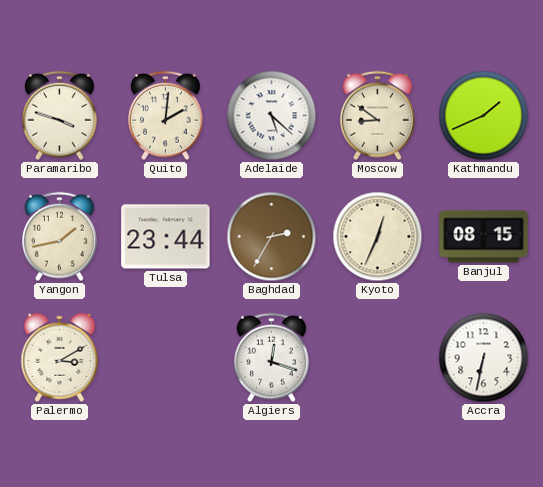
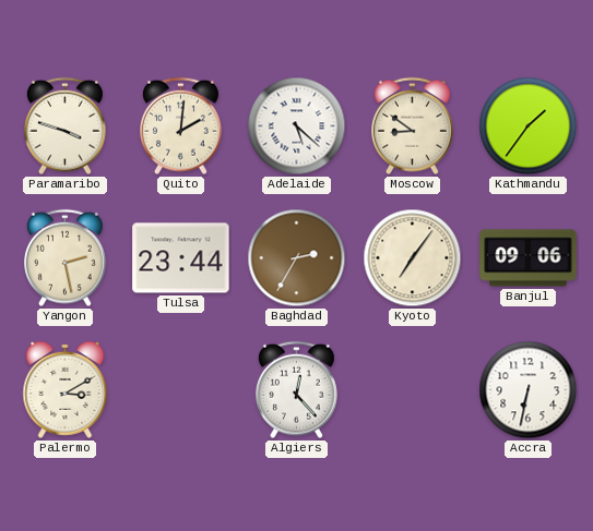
Kathmandu: 1:41 -> 1:36
Yangon: 1:43 -> 2:28
Kyoto: 12:34 -> 7:06
Banjul: 08:15 -> 09:06
Algiers: 12:18 -> 12:23
